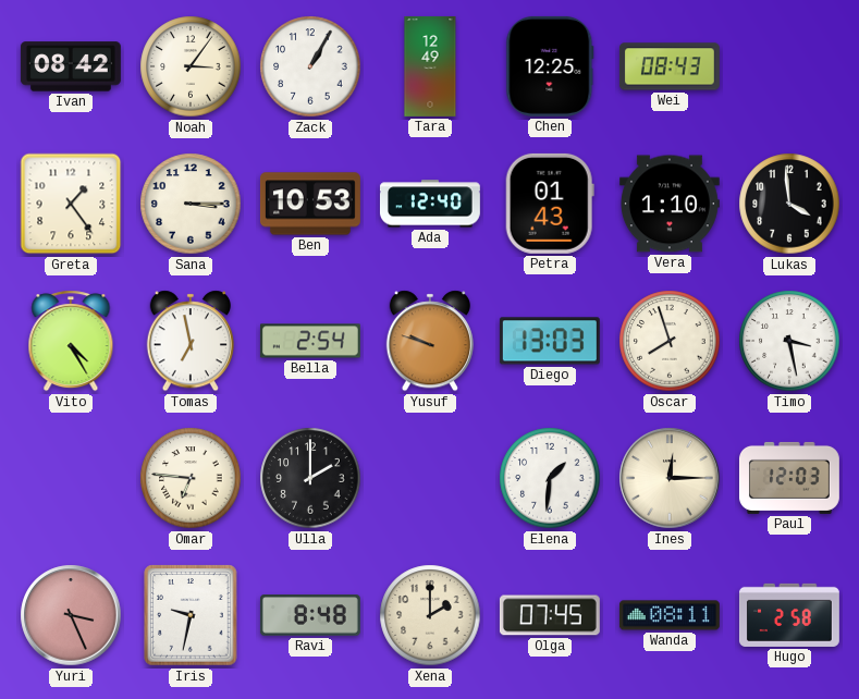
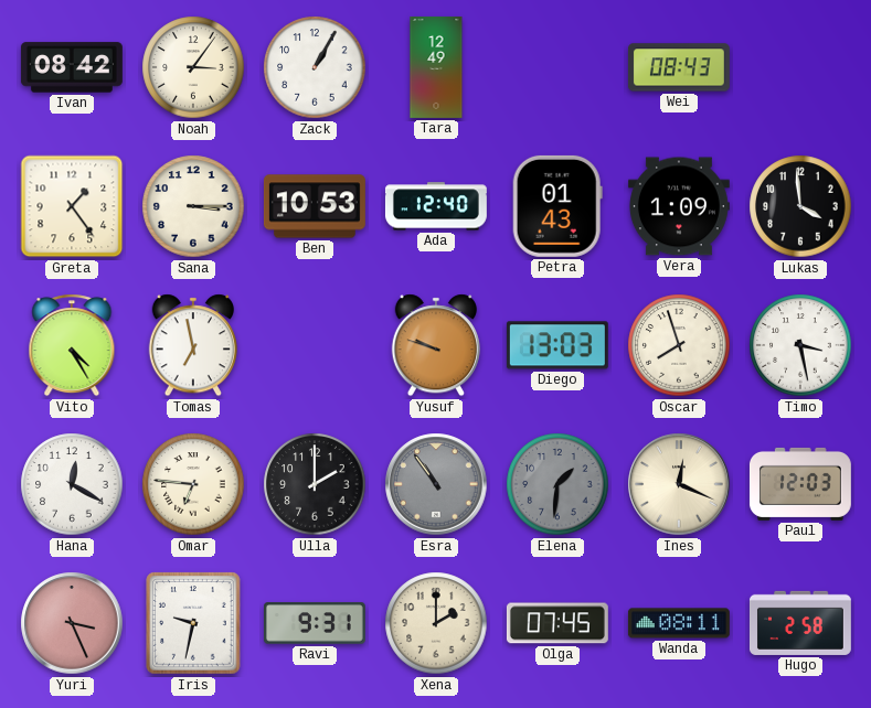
Chen: 12:25 -> none
Vera: 1:10 -> 1:09
Bella: 2:54 -> none
Hana: none -> 12:20
Esra: none -> 10:54
Elena dial: white -> grey
Ines: 12:15 -> 12:19
Ravi: 8:48 -> 9:31
